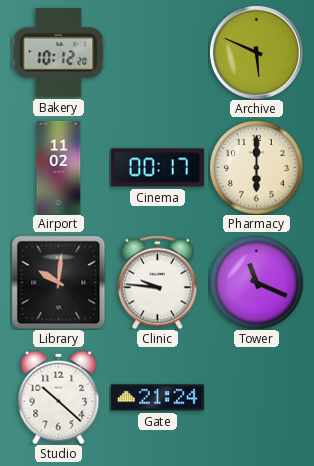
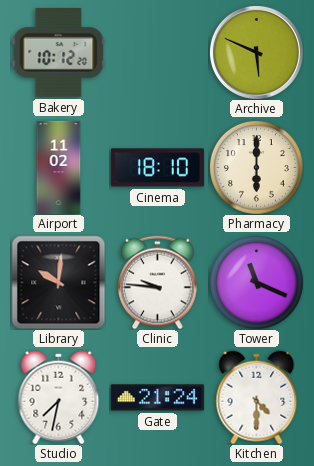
Cinema: 00:17 -> 18:10
Studio: 10:22 -> 7:32
Kitchen: none -> 4:30
